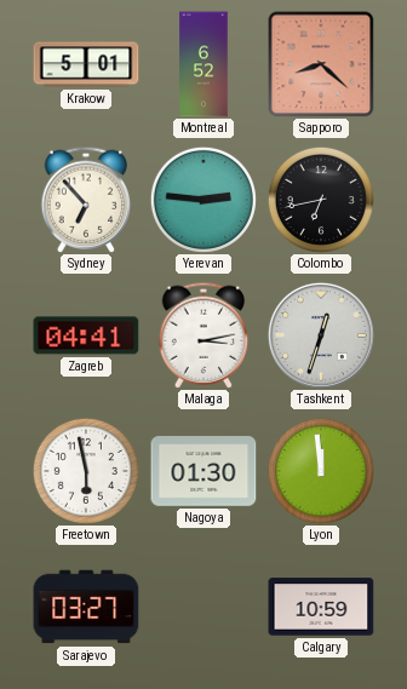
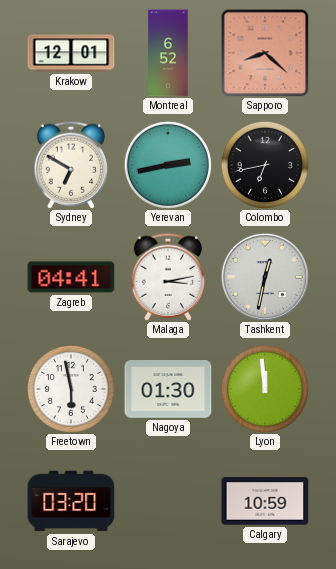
Krakow: 5:01 -> 12:01
Sydney: 6:53 -> 6:50
Yerevan: 2:46 -> 2:43
Tashkent: 12:33 -> 12:32
Sarajevo: 03:27 -> 03:20
